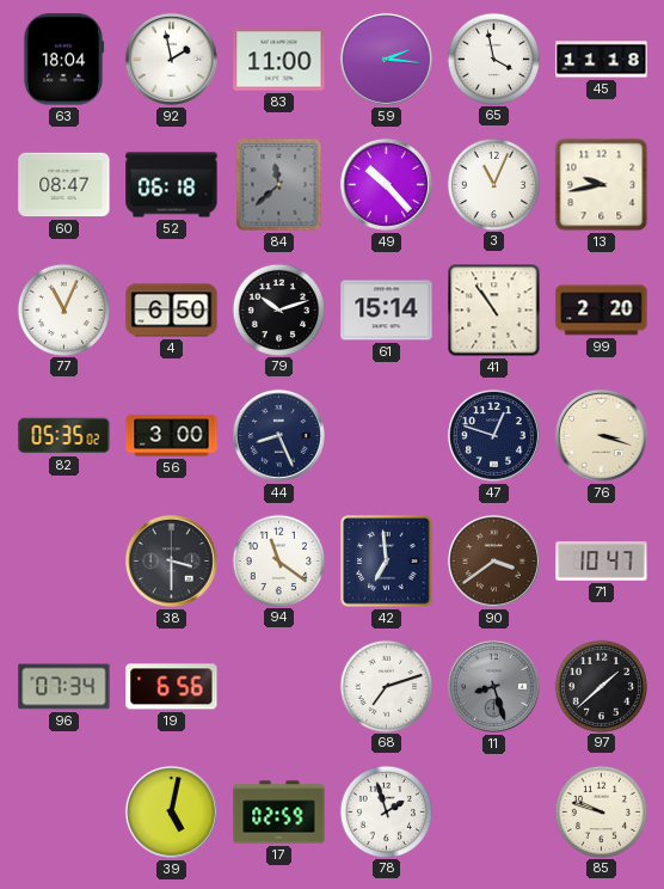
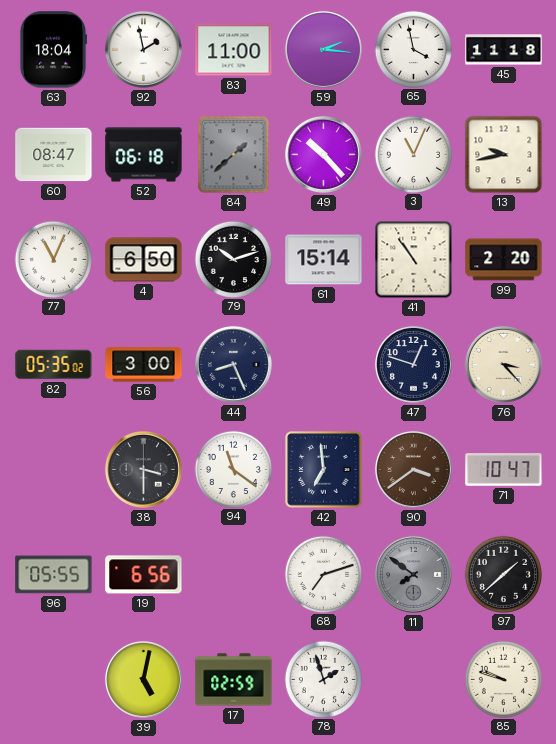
84: 11:38 -> 1:38
76: 3:18 -> 3:23
96: 07:34 -> 05:55
11: 8:27 -> 7:51
